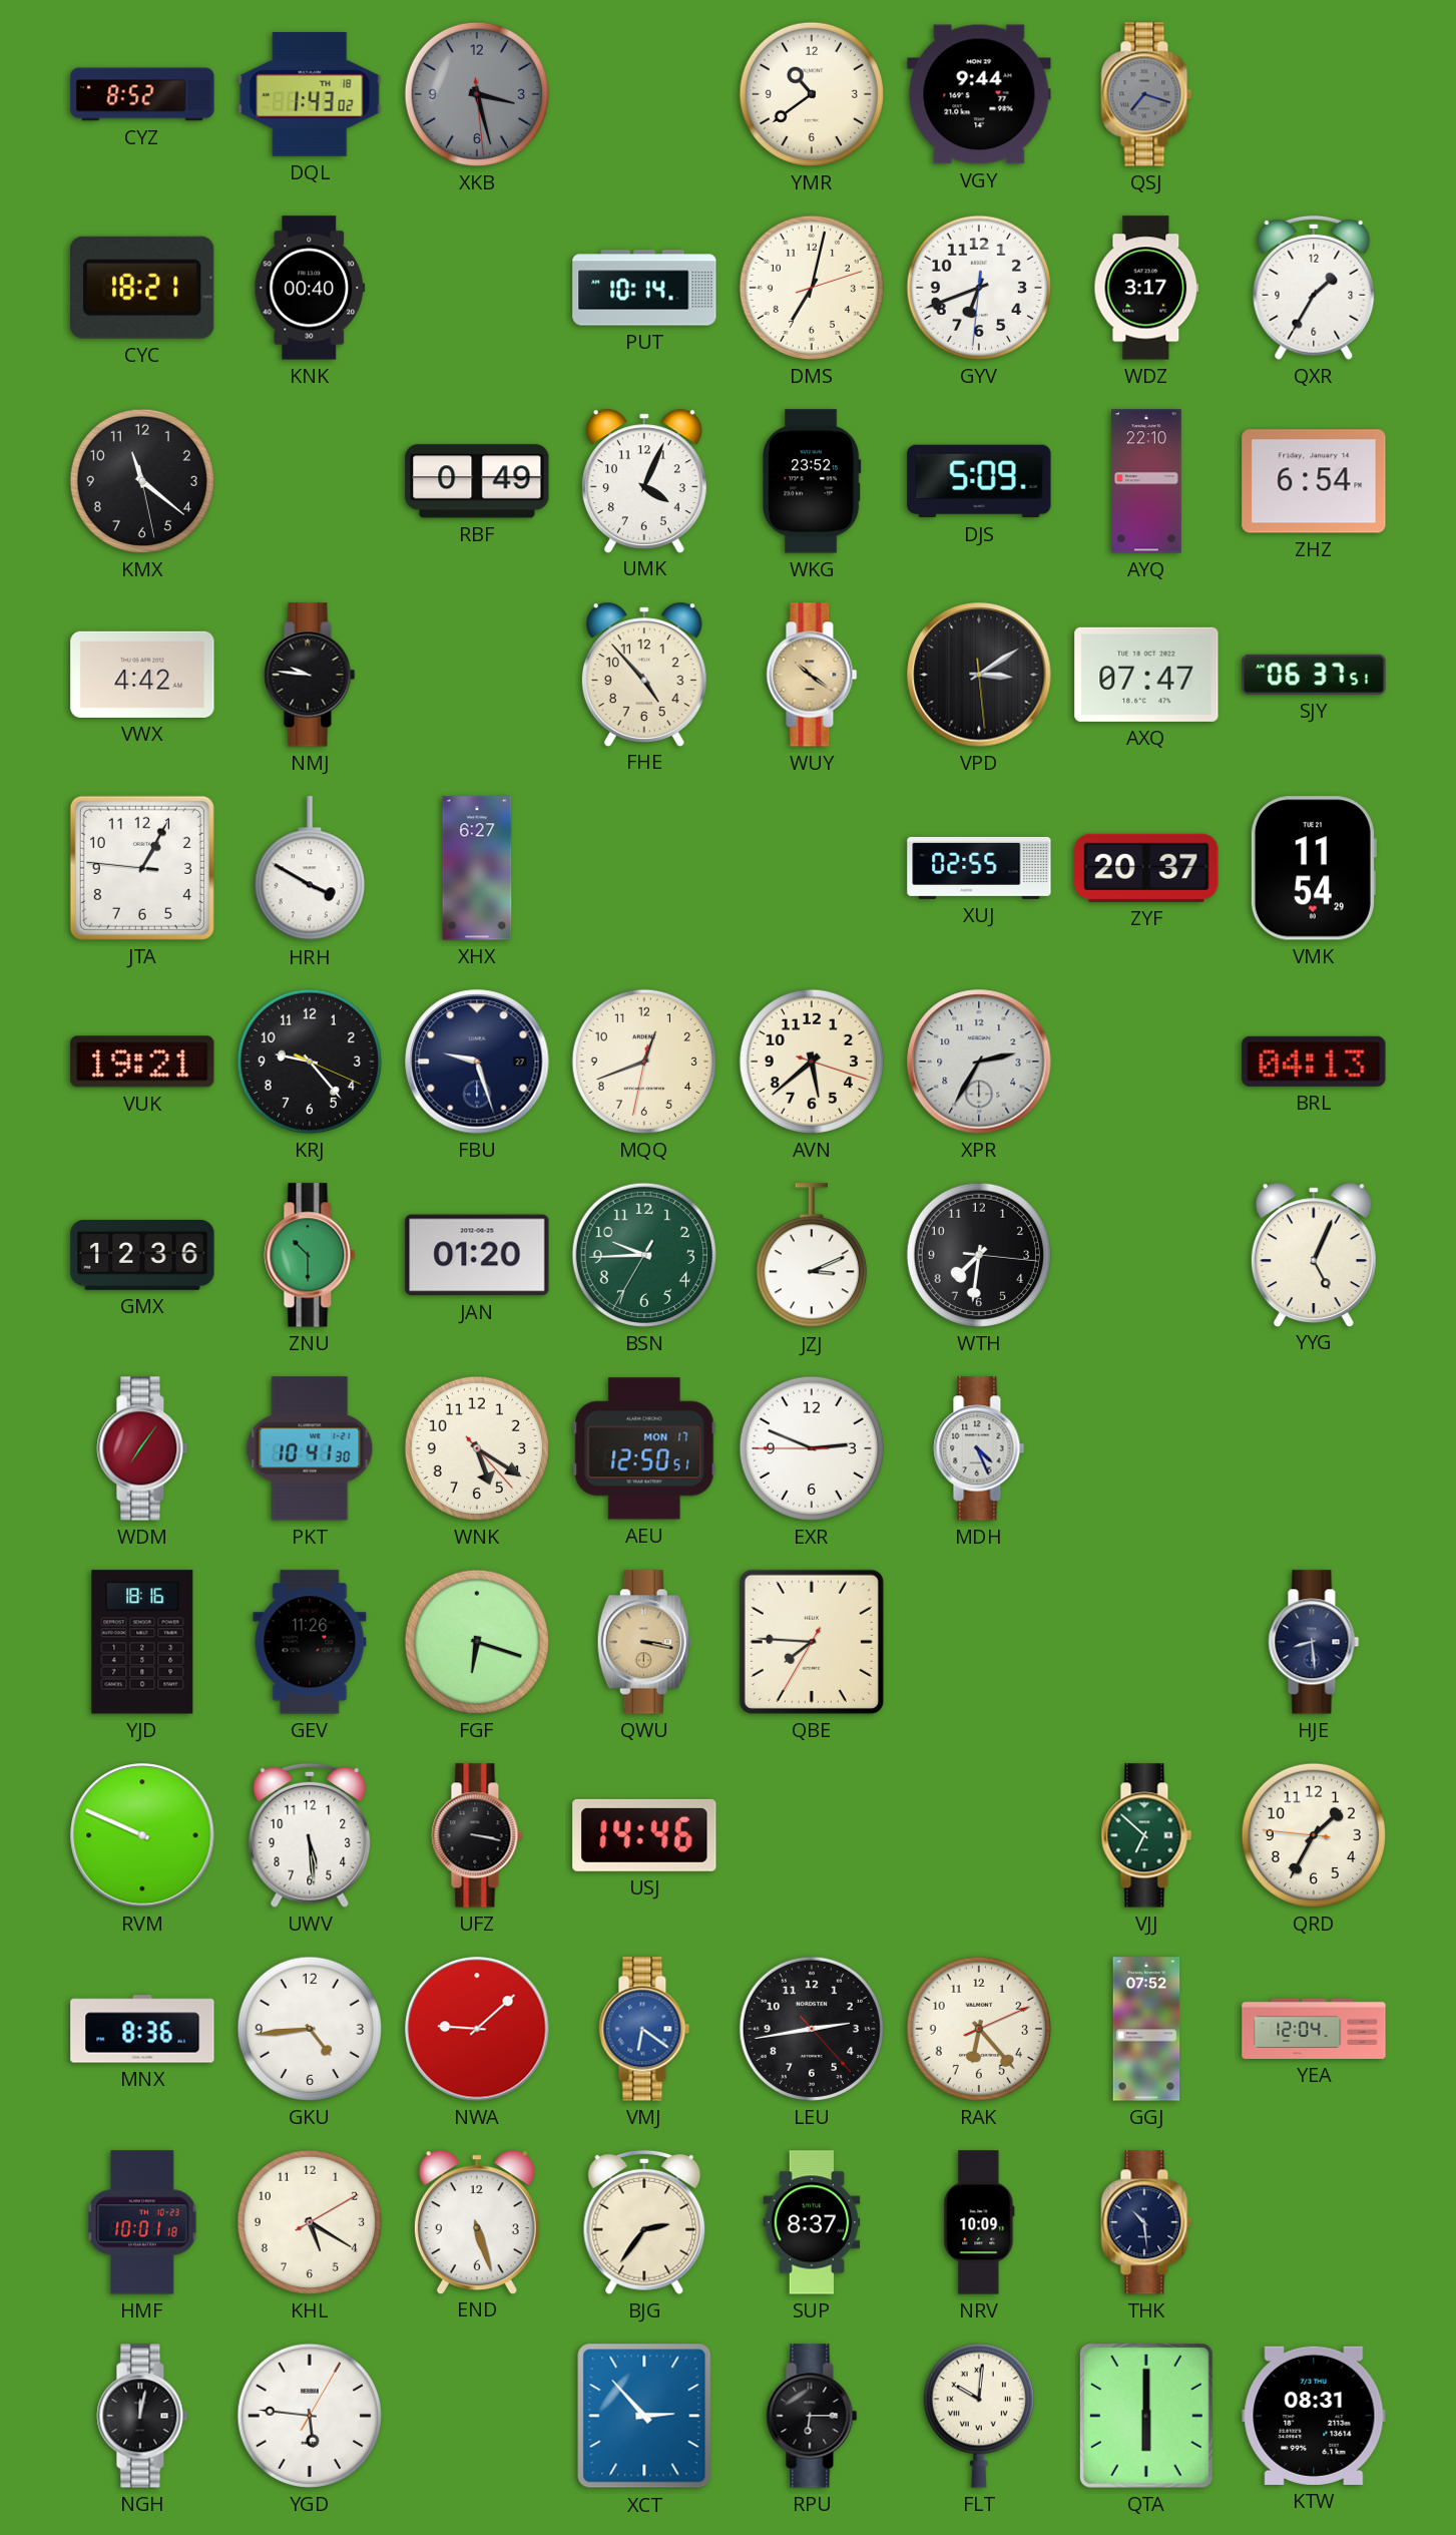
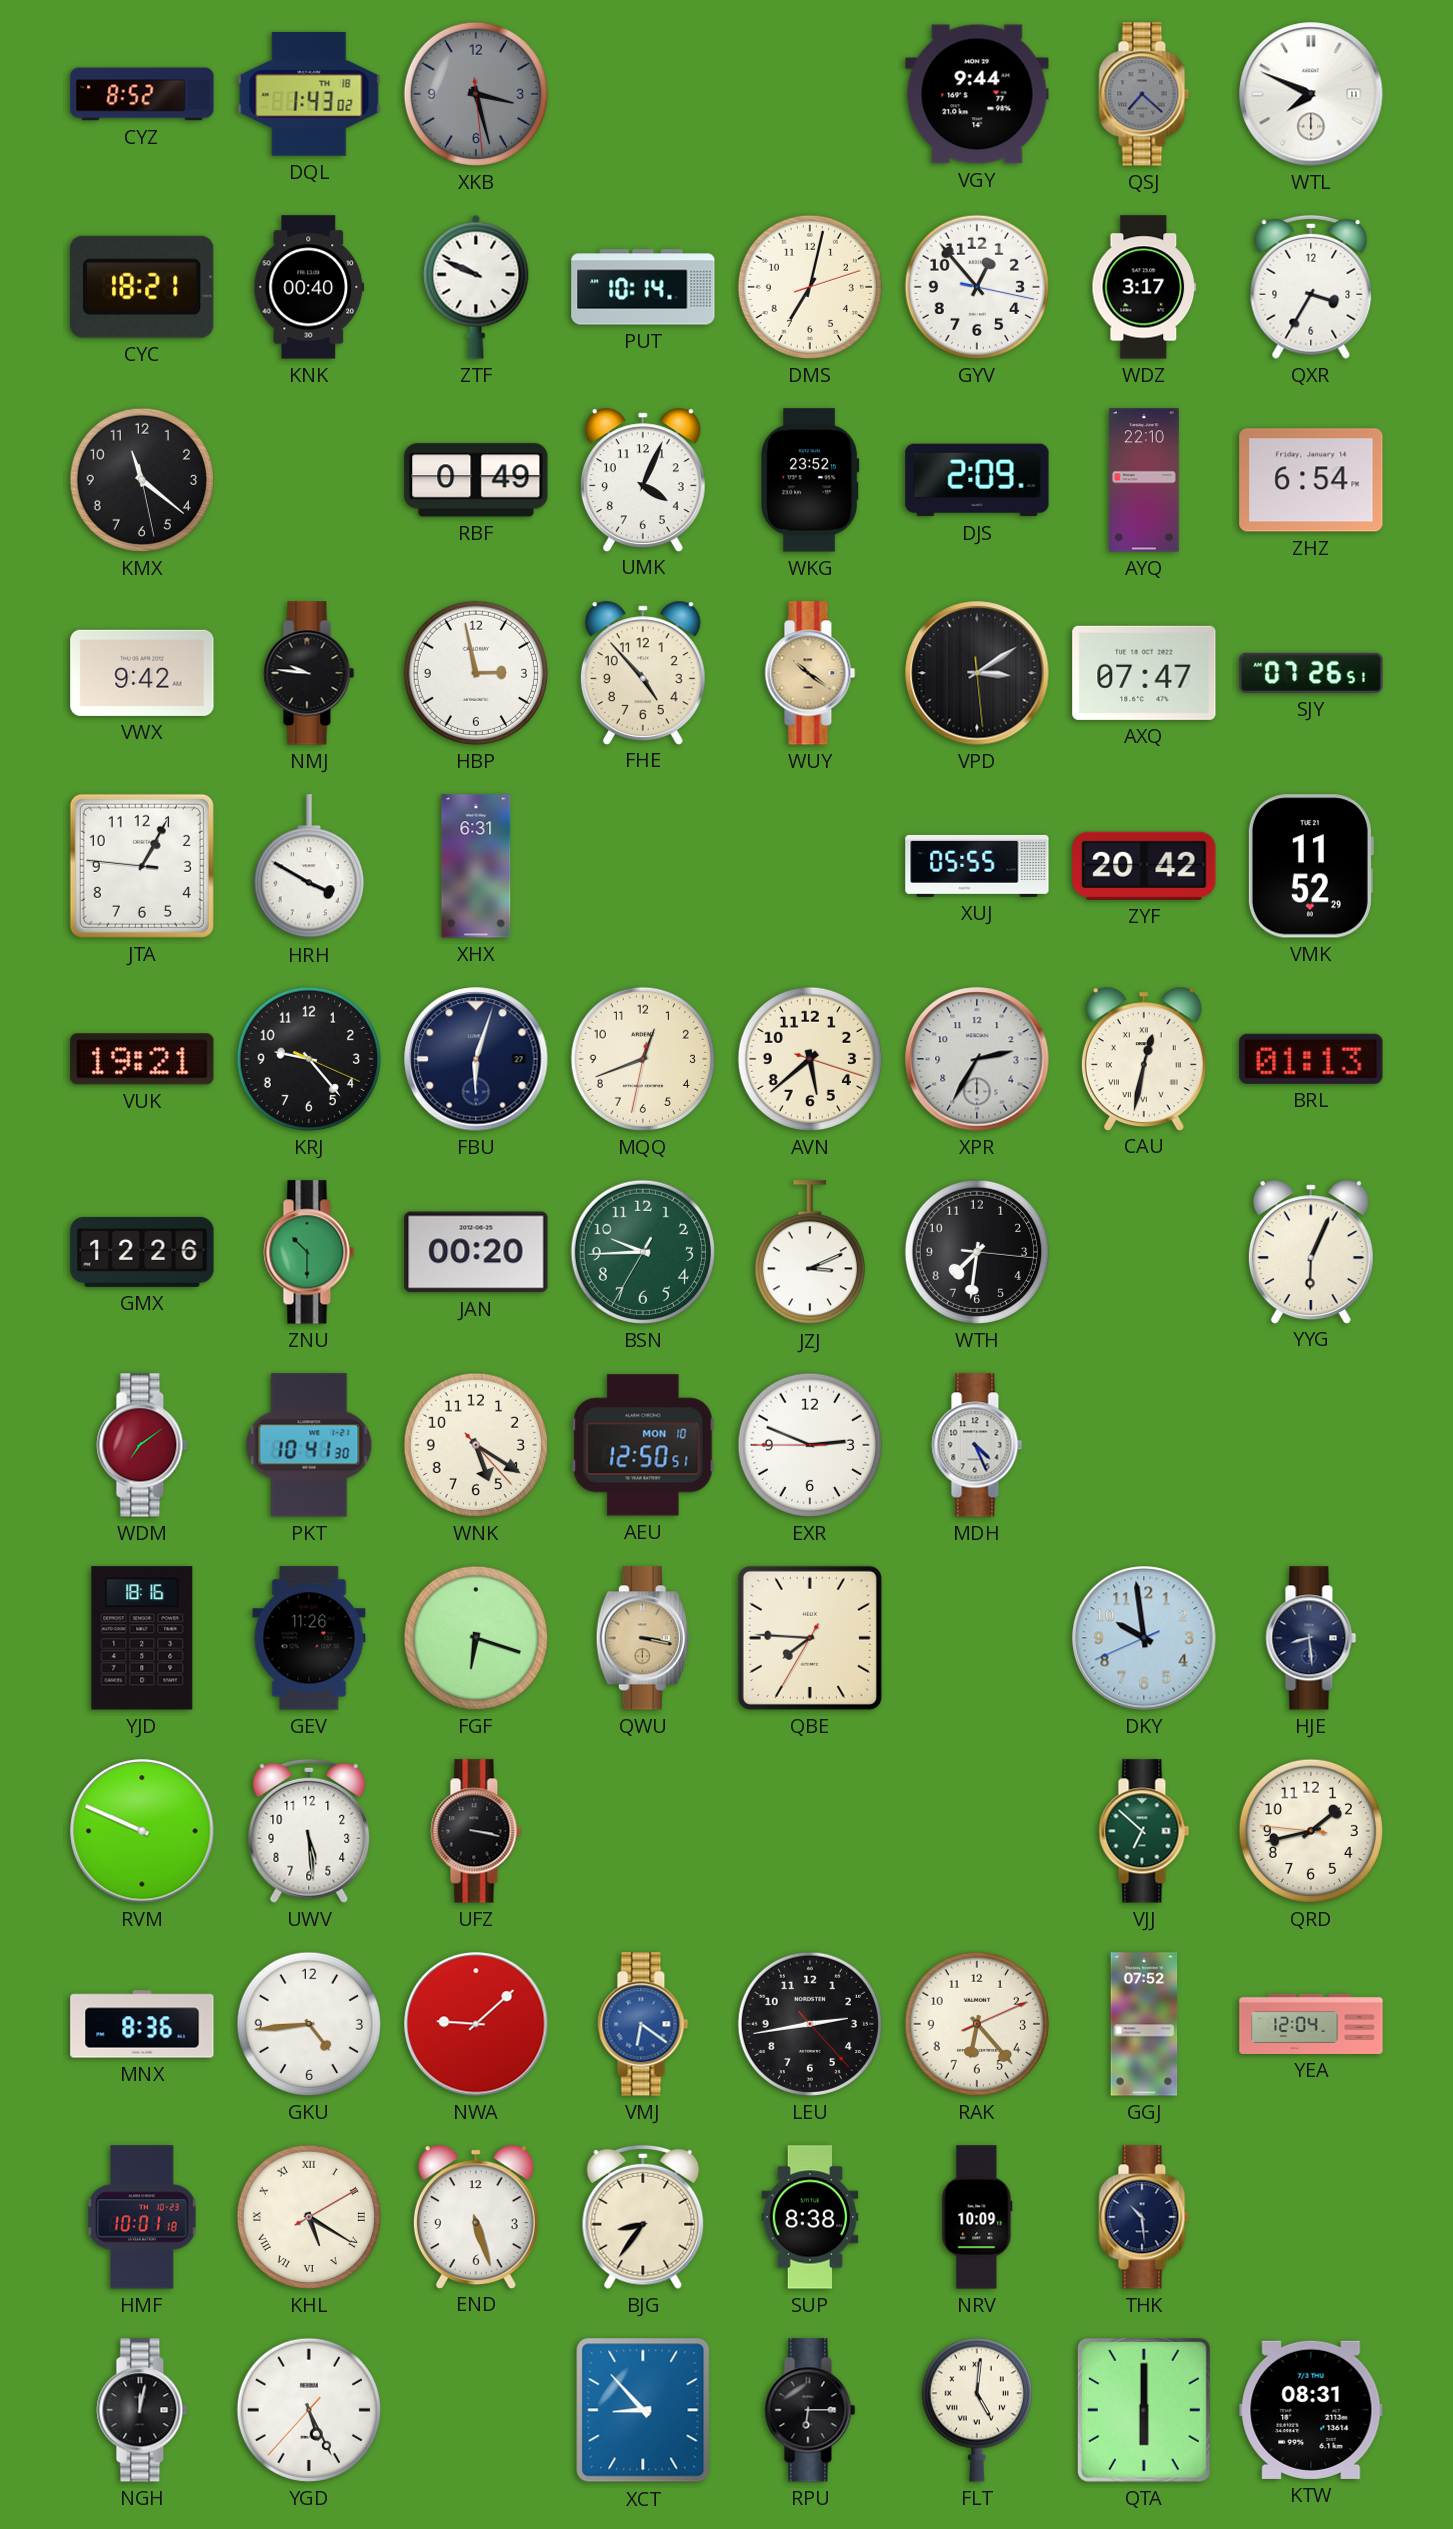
YMR: 10:39 -> none
QSJ: 7:18 -> 7:22
WTL: none -> 7:49
ZTF: none -> 9:49
GYV: 6:41 -> 12:53
QXR: 1:35 -> 3:35
DJS: 5:09 -> 2:09
VWX: 4:42 -> 9:42
HBP: none -> 2:58
SJY: 06:37 -> 07:26
XHX: 6:27 -> 6:31
XUJ: 02:55 -> 05:55
ZYF: 20:37 -> 20:42
VMK: 11:54 -> 11:52
FBU: 9:27 -> 6:03
CAU: none -> 12:32
BRL: 04:13 -> 01:13
GMX: 12:36 -> 12:26
JAN: 01:20 -> 00:20
YYG: 5:04 -> 6:04
WDM: 7:06 -> 7:09
AEU date: MON 17 -> MON 10
DKY: none -> 9:58
USJ: 14:46 -> none
QRD: 1:34 -> 1:42
KHL numerals: Arabic -> Roman
BJG: 2:36 -> 8:36
SUP: 8:37 -> 8:38
YGD: 5:46 -> 5:25
XCT: 2:53 -> 8:53
FLT: 10:01 -> 5:01
